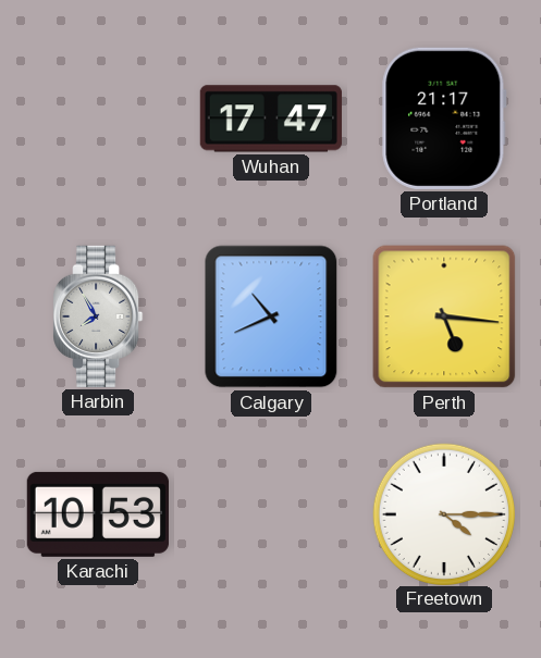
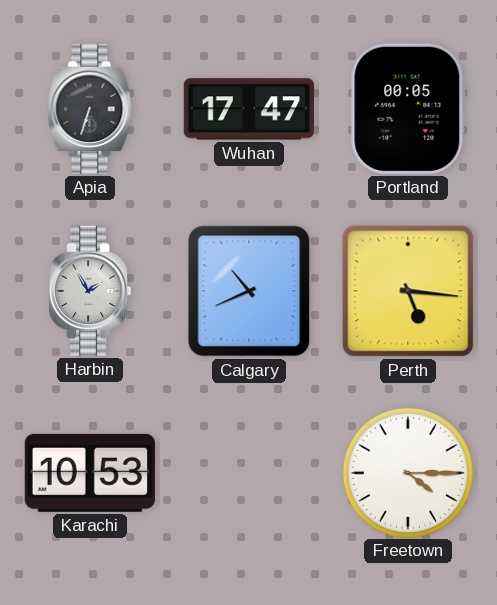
Apia: none -> 6:33
Portland: 21:17 -> 00:05
Harbin: 7:55 -> 1:55
